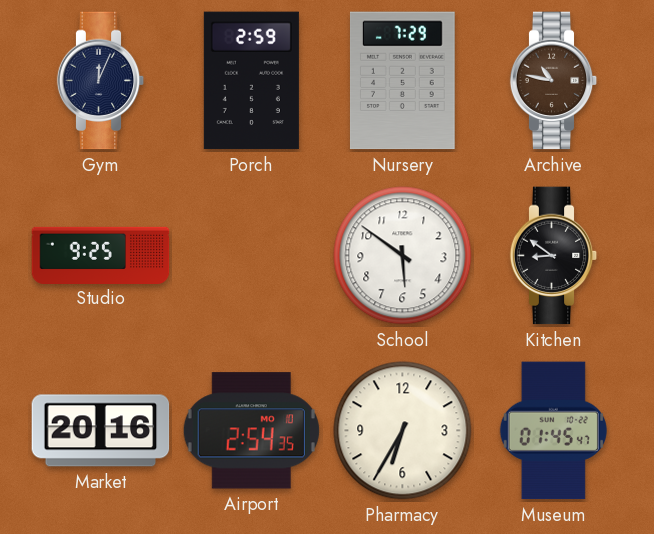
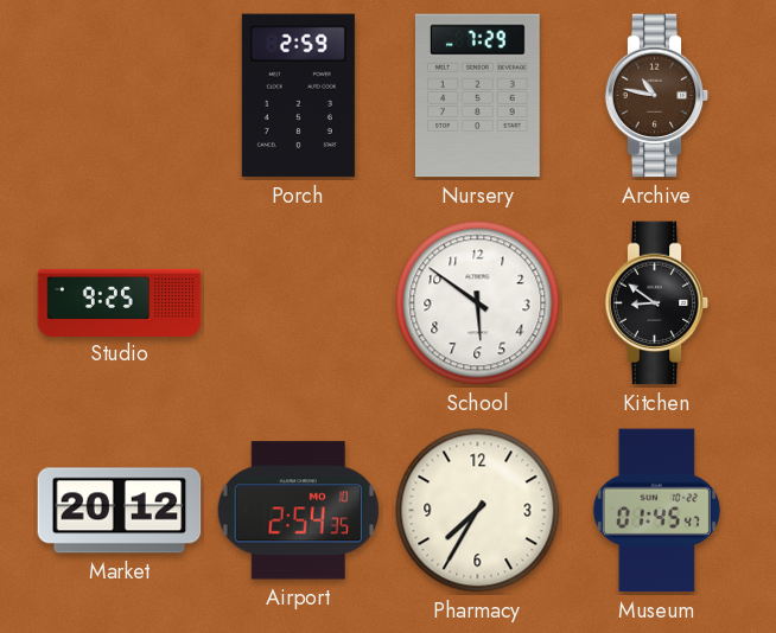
Gym: 12:04 -> none
Market: 20:16 -> 20:12
Pharmacy: 6:35 -> 7:35
